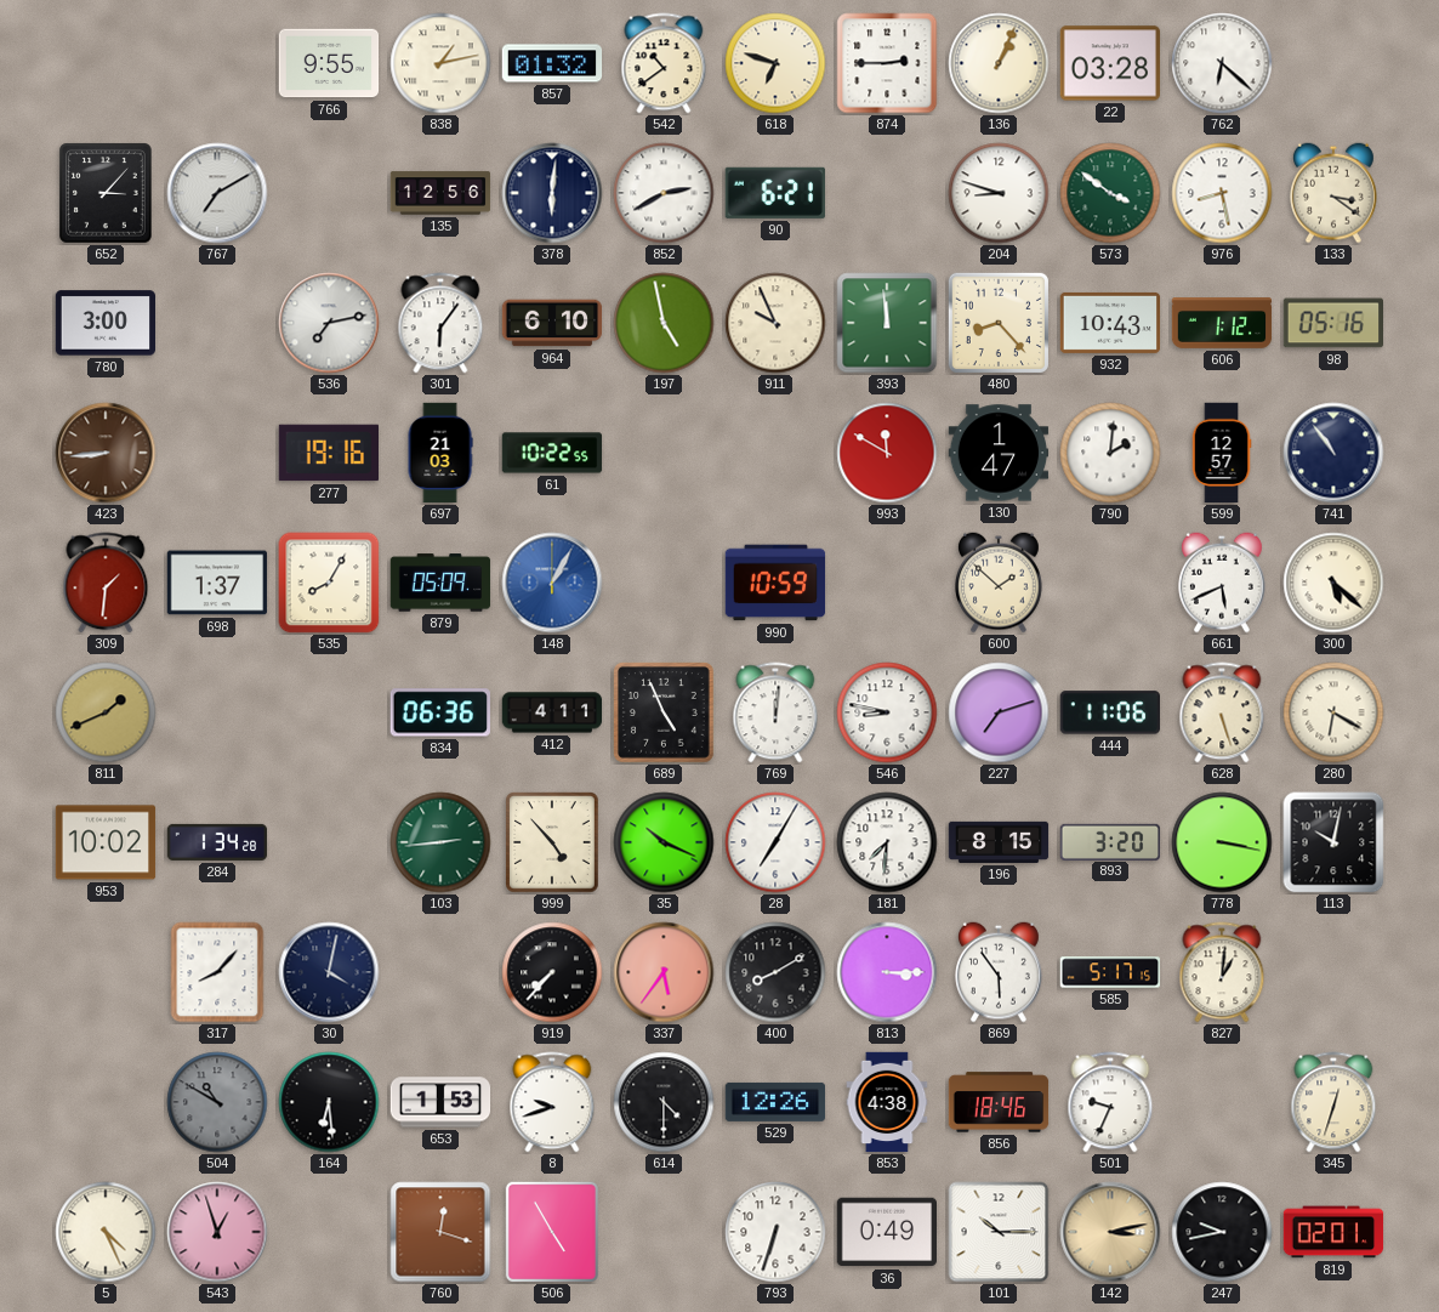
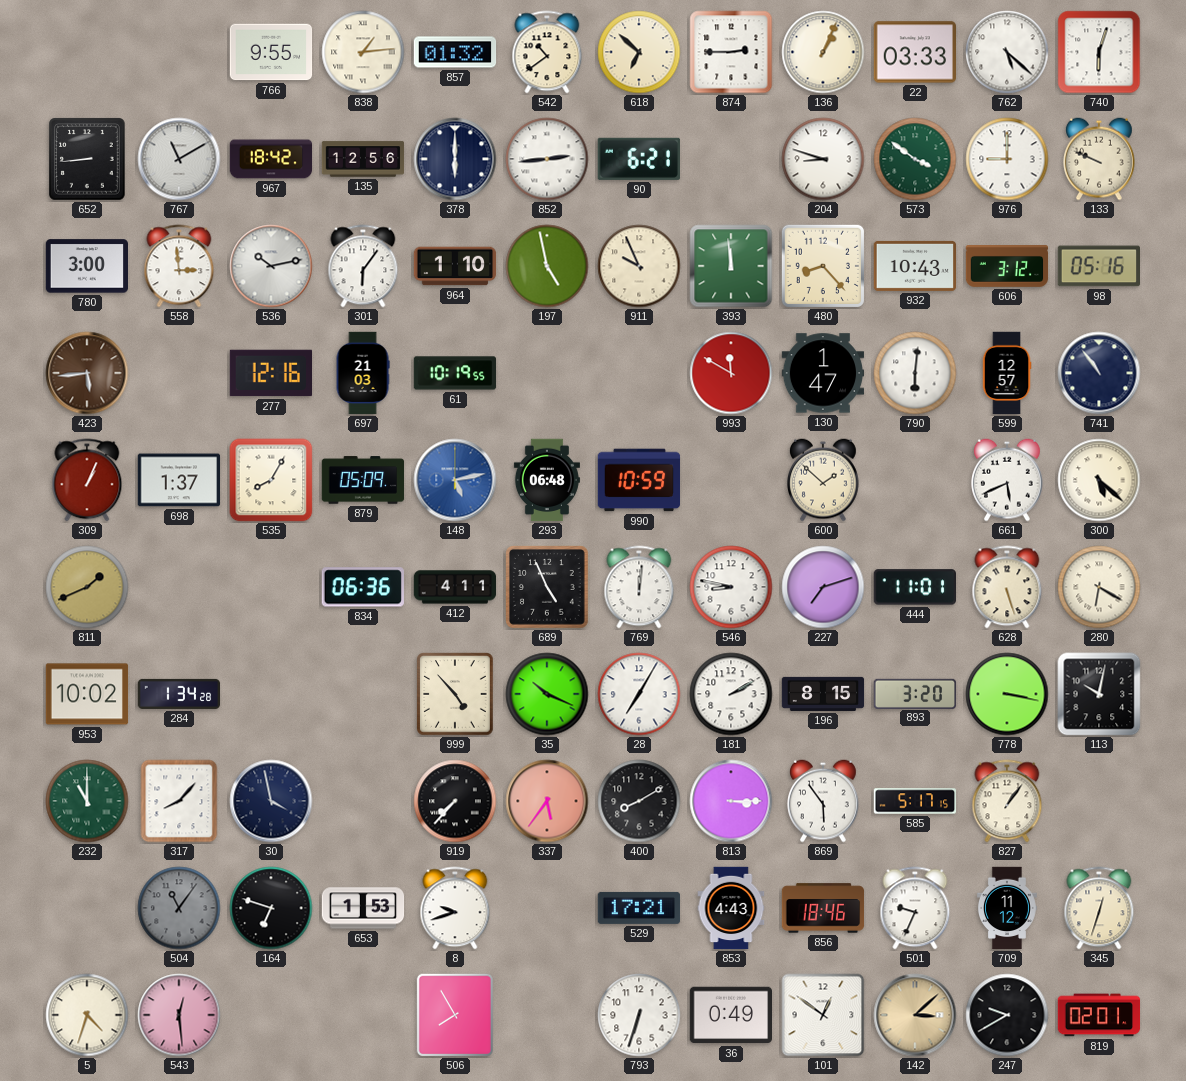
838: 1:13 -> 1:14
618: 6:48 -> 6:52
22: 03:28 -> 03:33
762: 6:22 -> 5:22
740: none -> 6:03
652: 3:07 -> 8:44
767: 7:10 -> 11:10
967: none -> 18:42
378: 6:01 -> 6:00
852: 2:40 -> 2:44
976: 8:28 -> 9:00
133: 3:21 -> 9:49
558: none -> 2:59
536: 7:13 -> 10:13
964: 6:10 -> 1:10
606: 1:12 -> 3:12
423: 8:44 -> 5:44
277: 19:16 -> 12:16
61: 10:22 -> 10:19
790: 2:01 -> 6:01
309: 1:31 -> 1:04
148: 1:05 -> 5:13
293: none -> 06:48
444: 11:06 -> 11:01
103: 2:44 -> none
181: 7:31 -> 2:10
232: none -> 11:00
30: 4:02 -> 3:58
827: 1:01 -> 1:06
504: 10:50 -> 11:06
164: 6:29 -> 6:48
614: 4:30 -> none
529: 12:26 -> 17:21
853: 4:38 -> 4:43
709: none -> 11:12
5: 4:26 -> 4:33
543: 12:57 -> 12:29
760: 12:18 -> none
506: 4:55 -> 7:55
101: 10:15 -> 12:51
142: 3:13 -> 3:08
247: 9:43 -> 9:40
